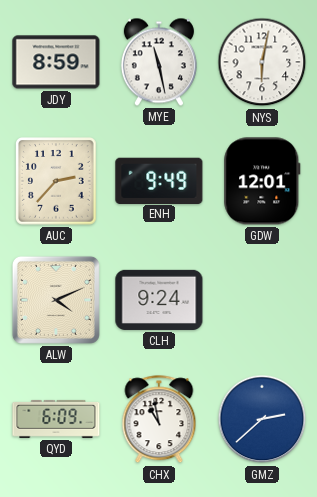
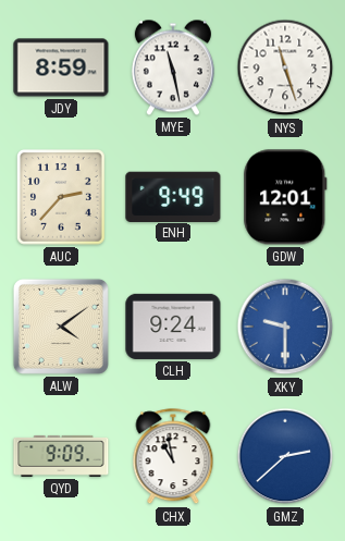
NYS: 6:02 -> 11:27
ALW: 4:11 -> 4:09
XKY: none -> 9:30
QYD: 6:09 -> 9:09
